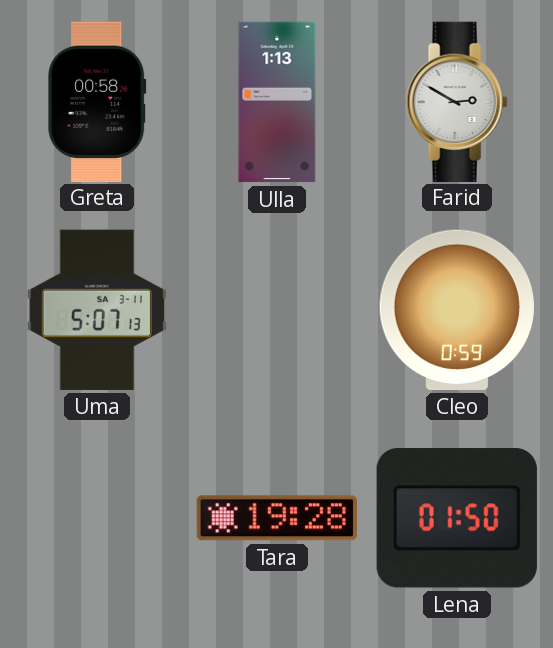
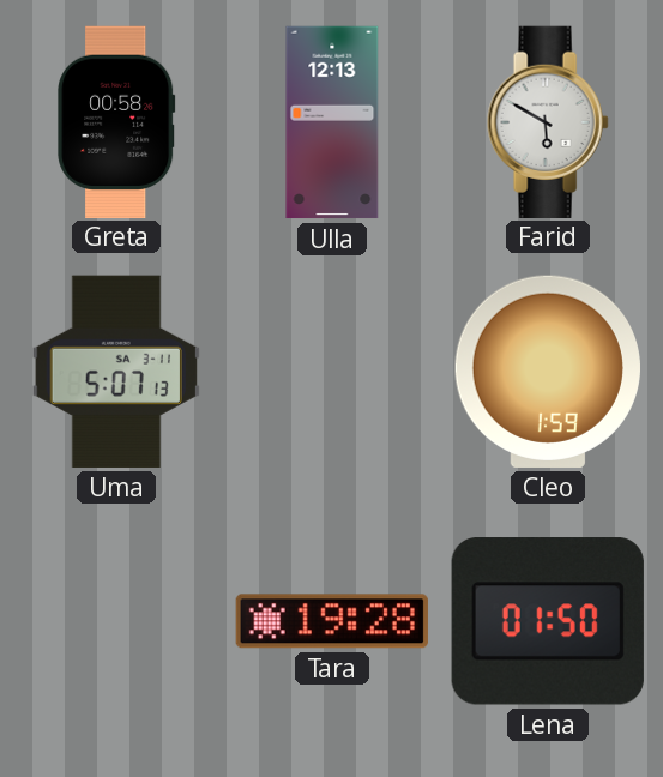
Ulla: 1:13 -> 12:13
Farid: 2:50 -> 5:50
Cleo: 0:59 -> 1:59
